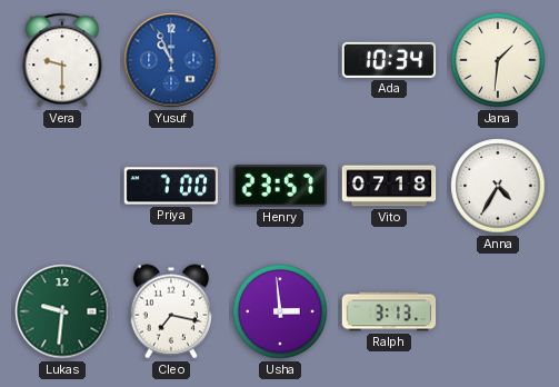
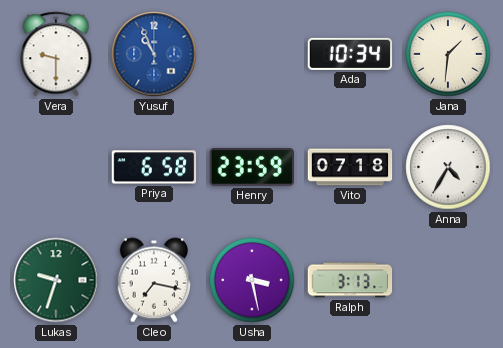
Priya: 7:00 -> 6:58
Henry: 23:57 -> 23:59
Lukas: 9:31 -> 9:33
Usha: 2:59 -> 3:28
